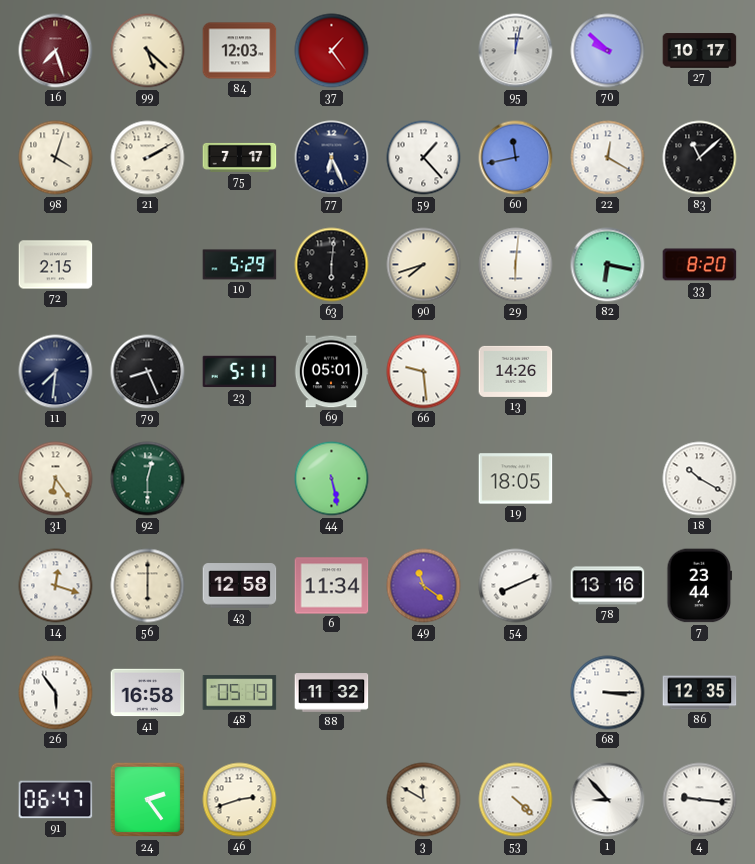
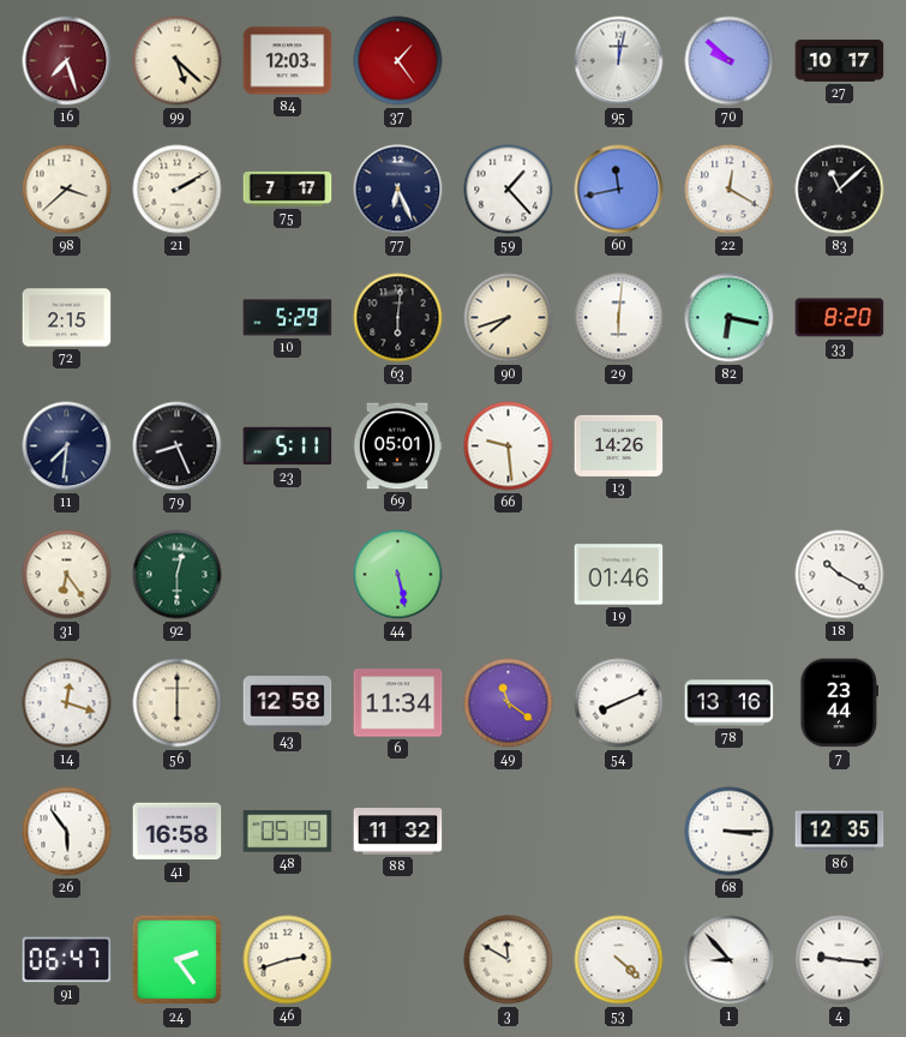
98: 4:03 -> 3:38
19: 18:05 -> 01:46
